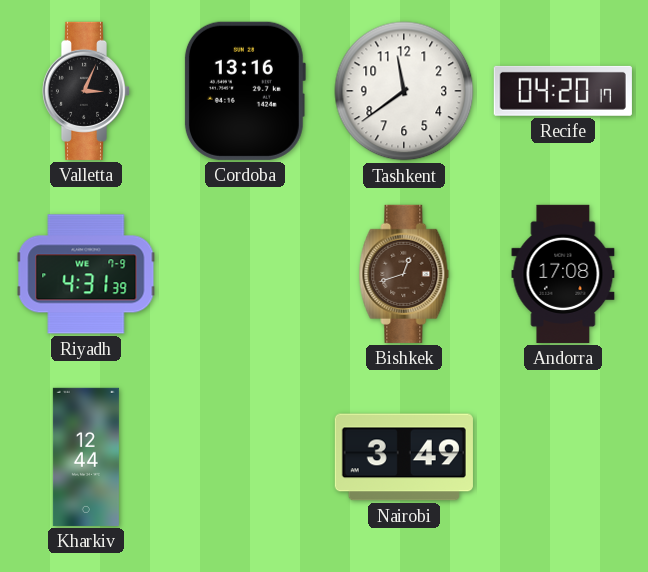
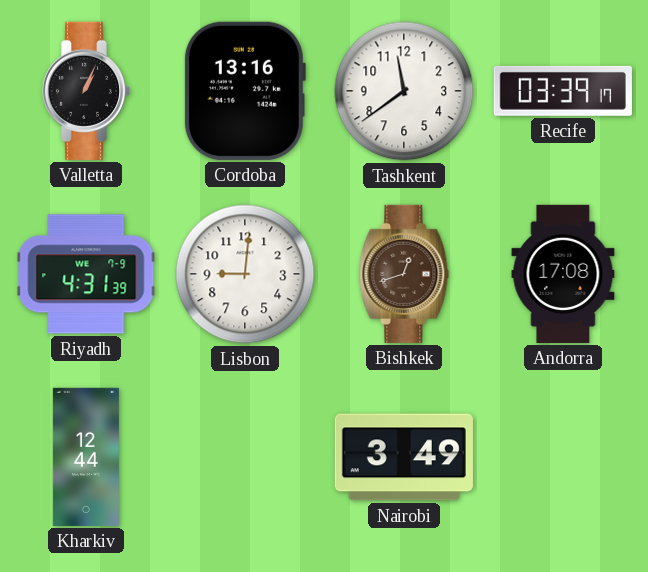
Valletta: 3:04 -> 1:04
Recife: 04:20 -> 03:39
Lisbon: none -> 9:01
